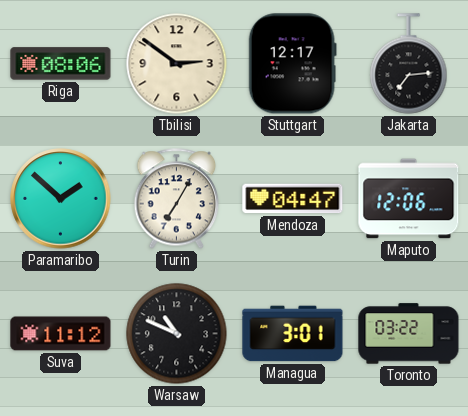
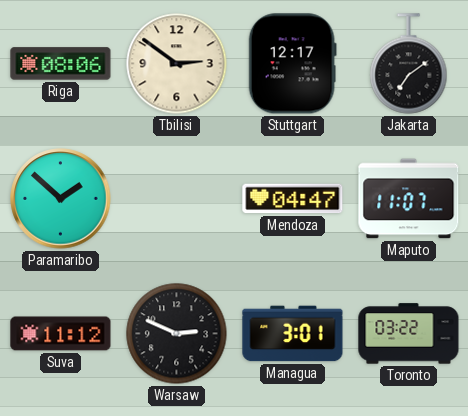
Jakarta: 7:14 -> 7:09
Turin: 7:05 -> none
Maputo: 12:06 -> 11:07
Warsaw: 10:49 -> 2:49
